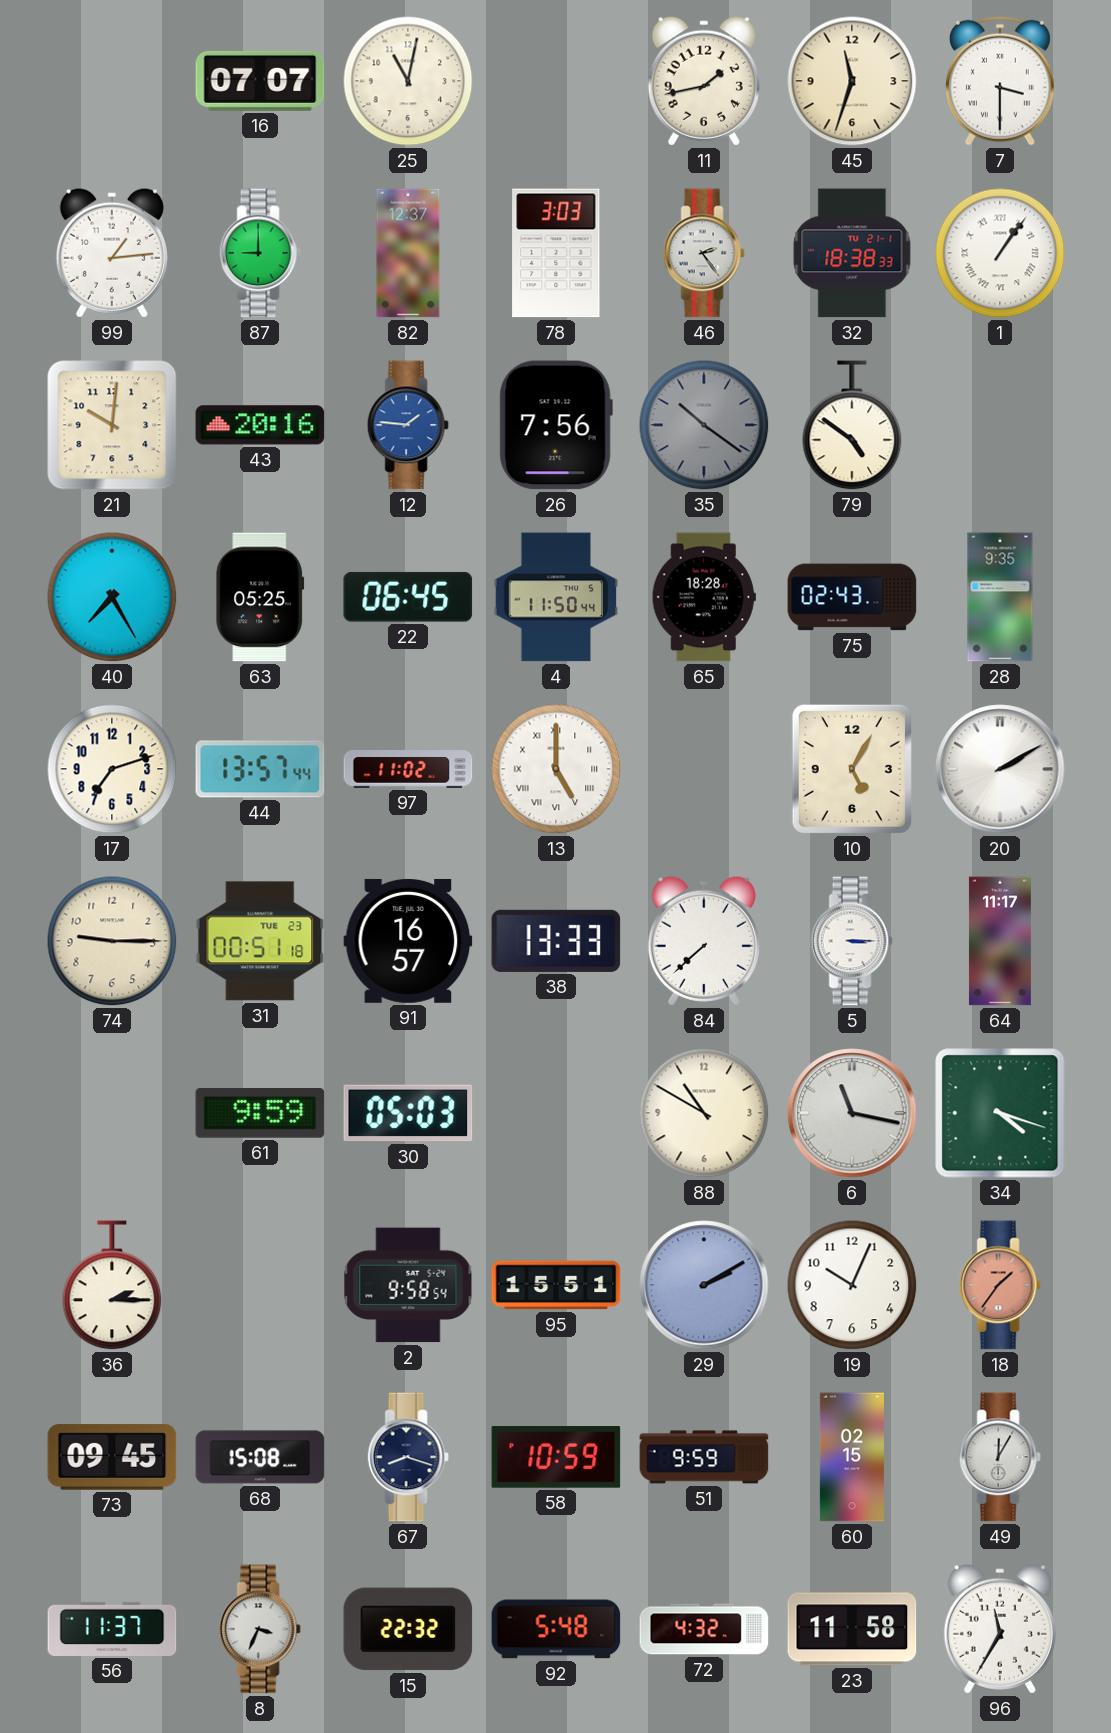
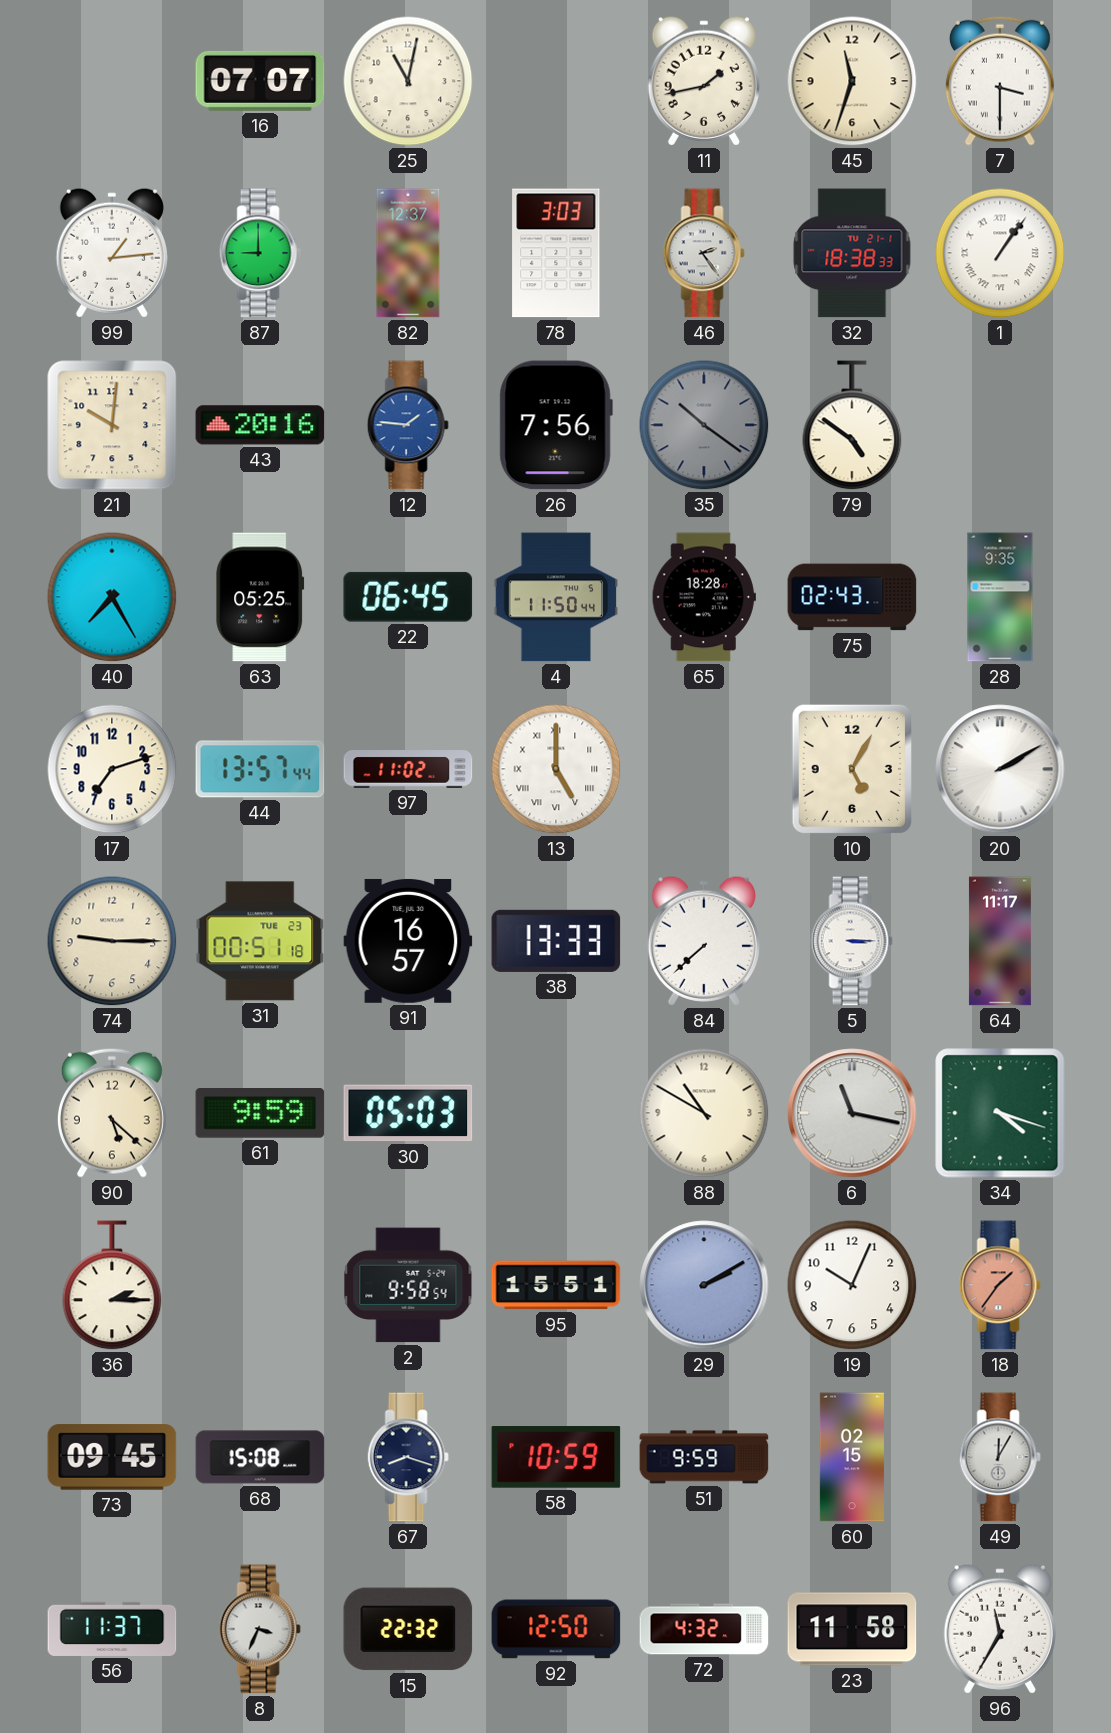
90: none -> 5:22
92: 5:48 -> 12:50
